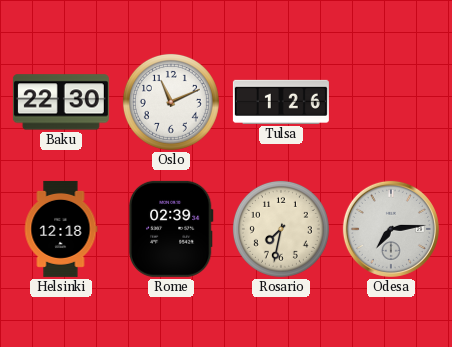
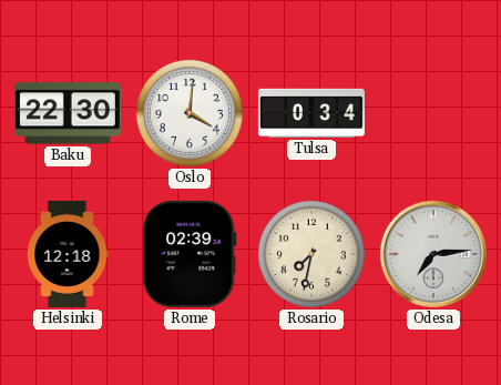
Oslo: 11:11 -> 4:01
Tulsa: 1:26 -> 0:34
